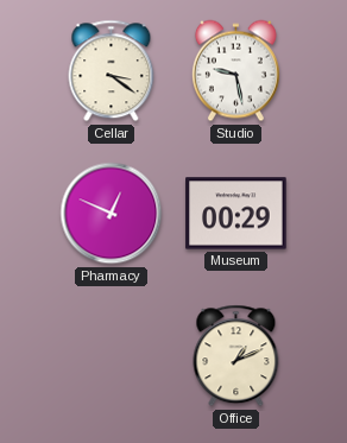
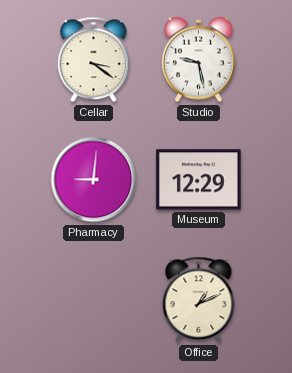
Pharmacy: 12:49 -> 9:01
Museum: 00:29 -> 12:29
